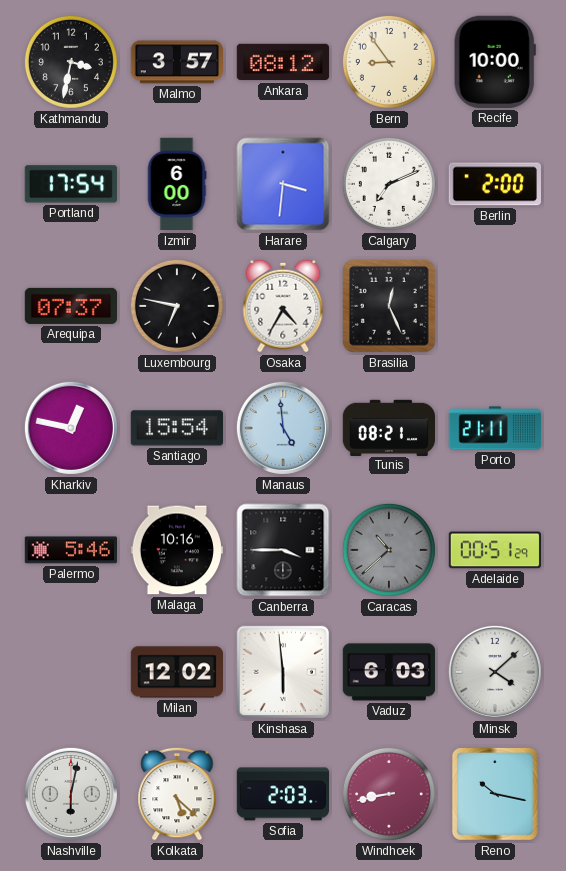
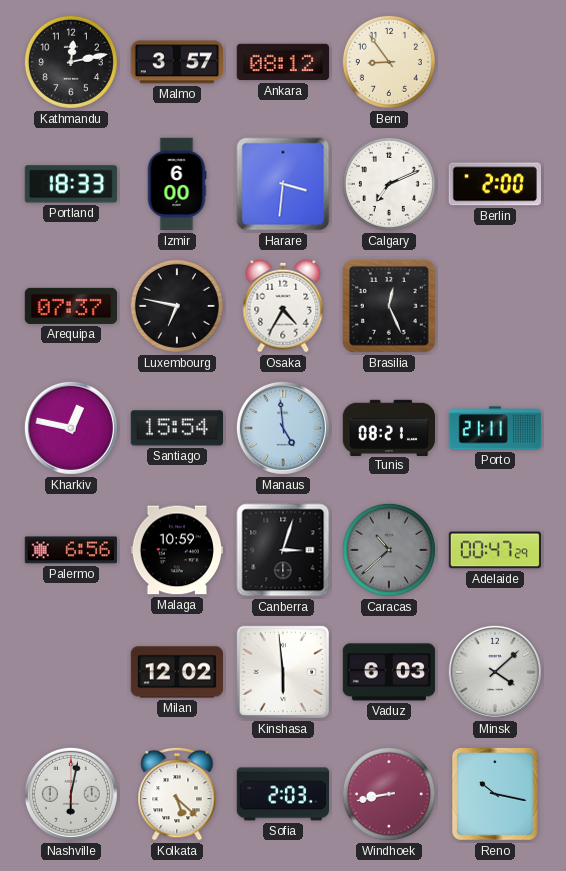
Kathmandu: 3:32 -> 12:13
Recife: 10:00 -> none
Portland: 17:54 -> 18:33
Palermo: 5:46 -> 6:56
Malaga: 10:16 -> 10:59
Canberra: 3:45 -> 3:03
Adelaide: 00:51 -> 00:47
